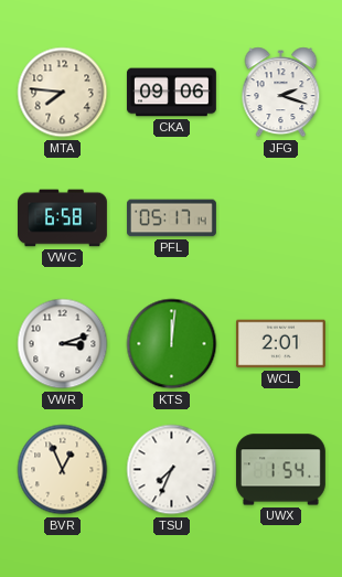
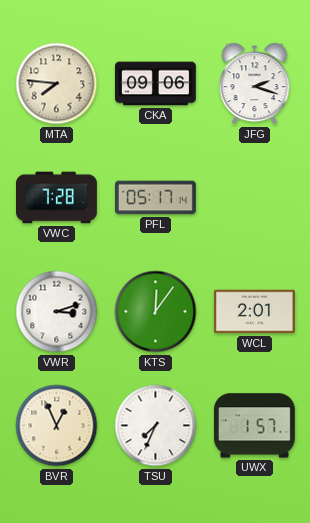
VWC: 6:58 -> 7:28
KTS: 12:01 -> 12:06
UWX: 1:54 -> 1:57
